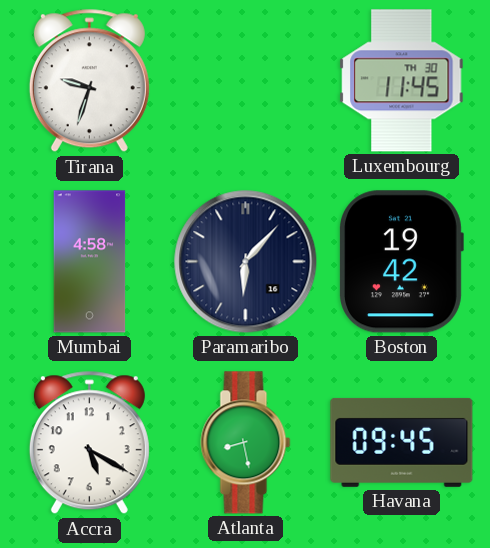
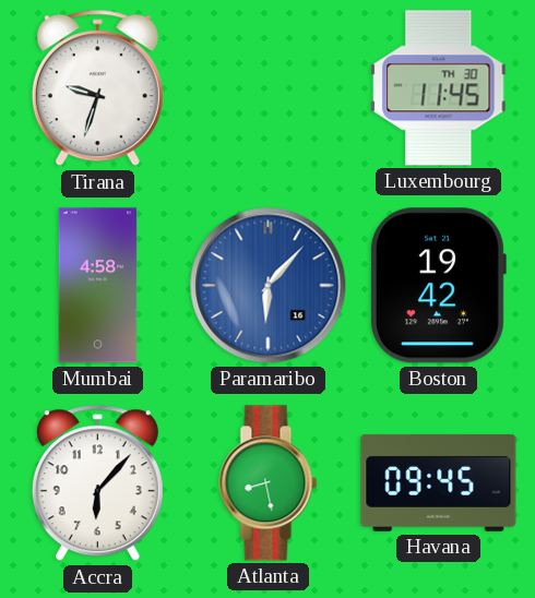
Paramaribo dial: navy -> blue
Accra: 5:20 -> 6:07
